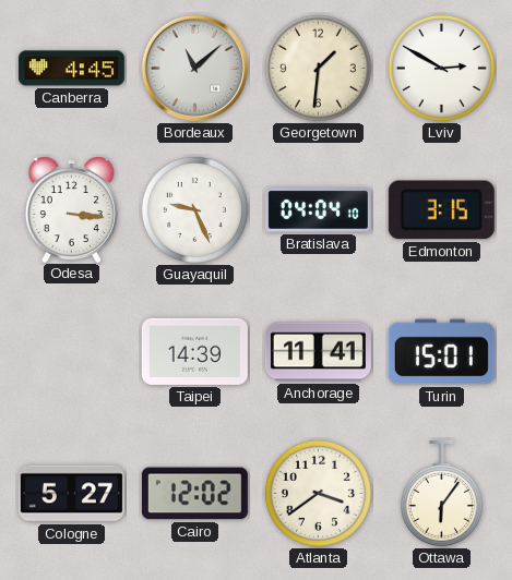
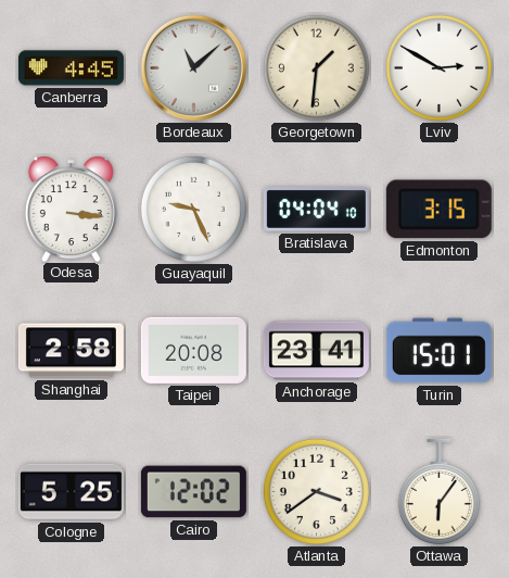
Shanghai: none -> 2:58
Taipei: 14:39 -> 20:08
Anchorage: 11:41 -> 23:41
Cologne: 5:27 -> 5:25
